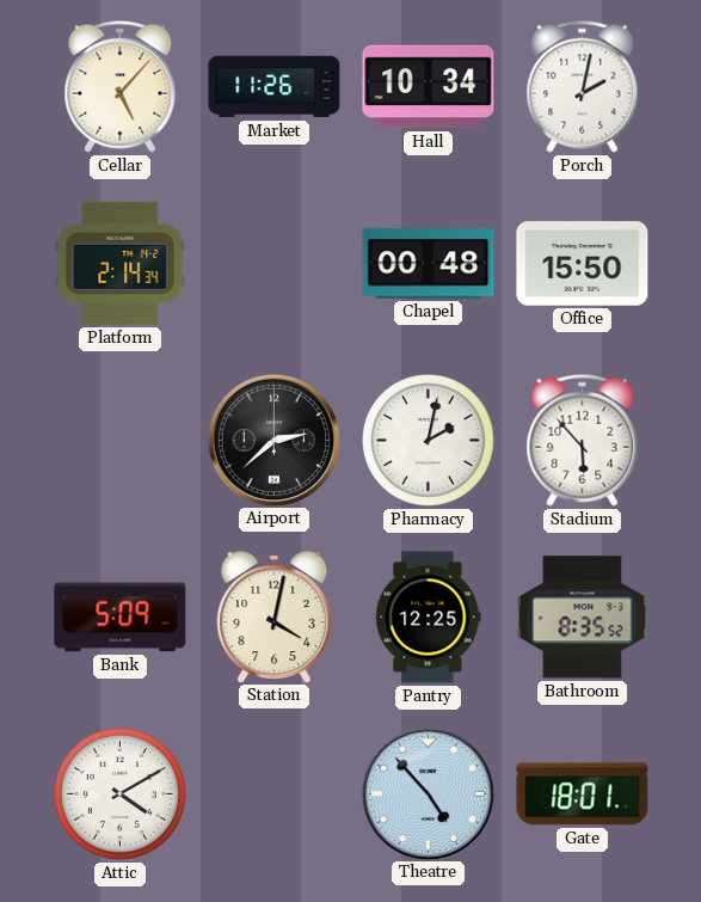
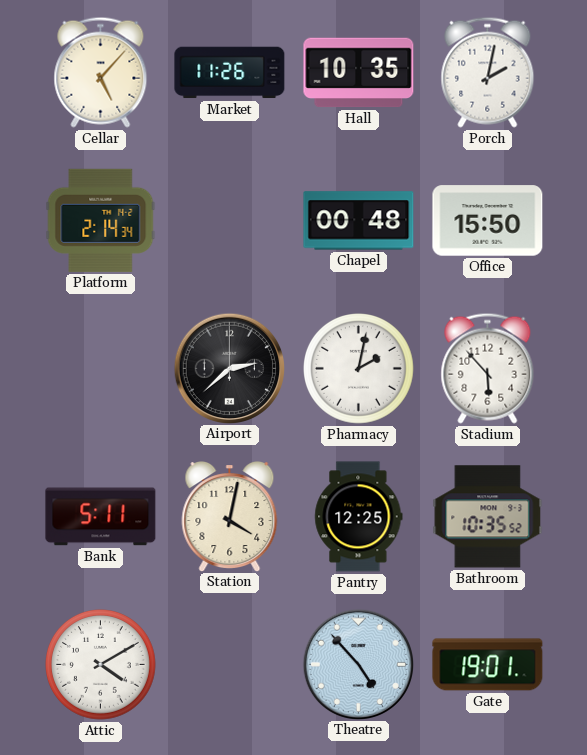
Hall: 10:34 -> 10:35
Bank: 5:09 -> 5:11
Bathroom: 8:35 -> 10:35
Gate: 18:01 -> 19:01
